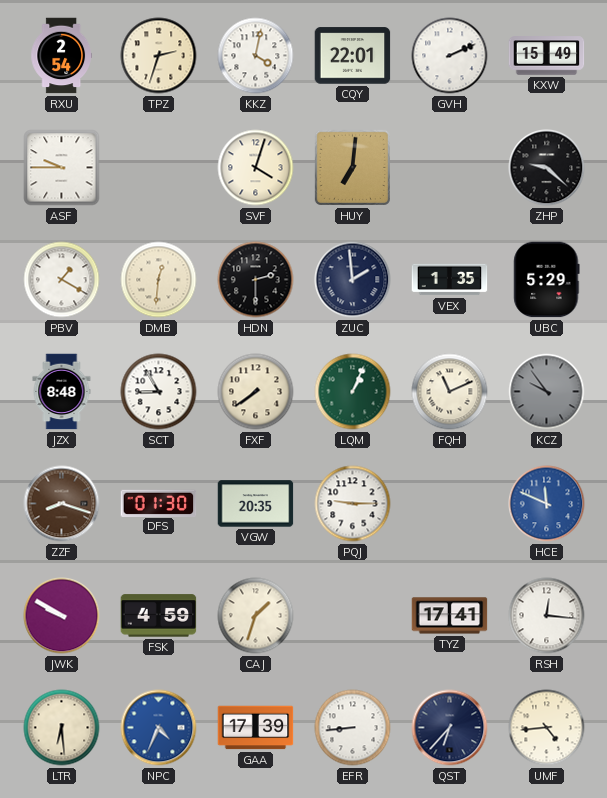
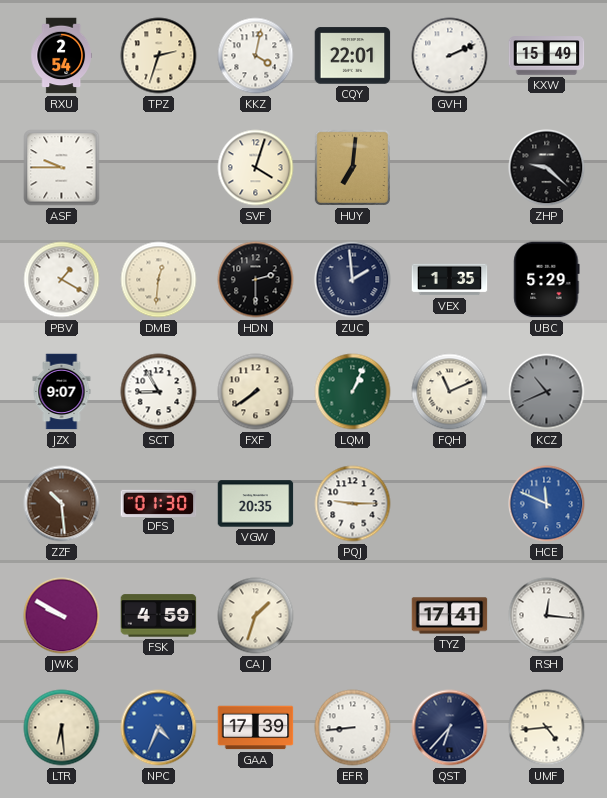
JZX: 8:48 -> 9:07
KCZ: 9:54 -> 10:41
ZZF: 8:18 -> 10:29
